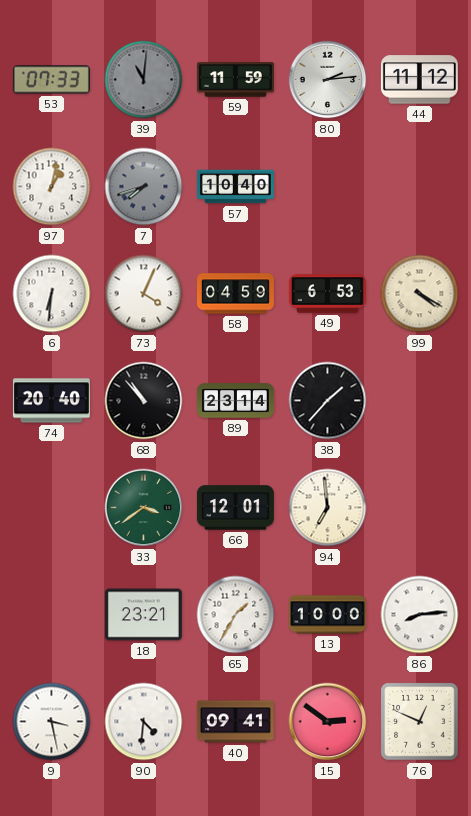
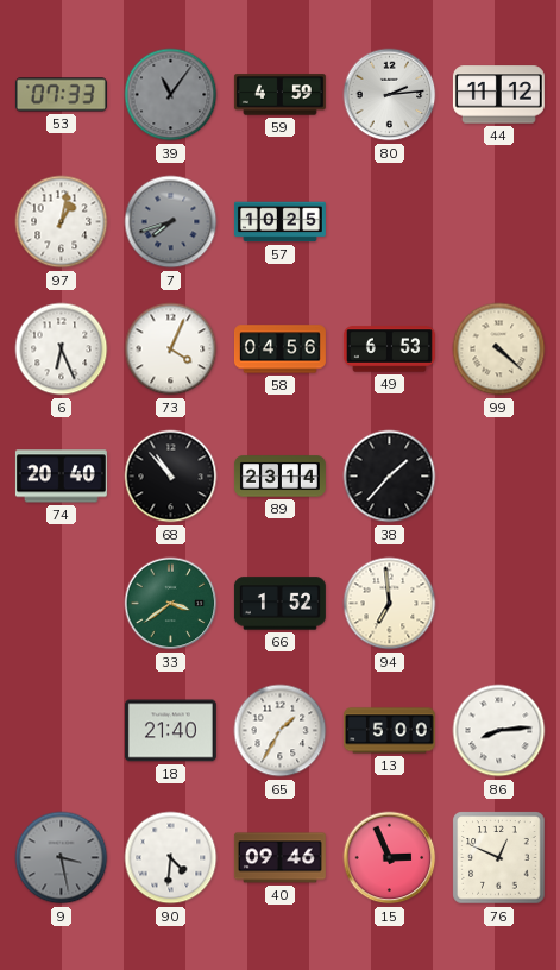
39: 11:01 -> 11:06
59: 11:59 -> 4:59
57: 10:40 -> 10:25
6: 6:31 -> 6:26
58: 04:59 -> 04:56
99: 4:20 -> 4:22
66: 12:01 -> 1:52
18: 23:21 -> 21:40
13: 10:00 -> 5:00
9 dial: white -> grey
40: 09:41 -> 09:46
15: 2:51 -> 2:56
